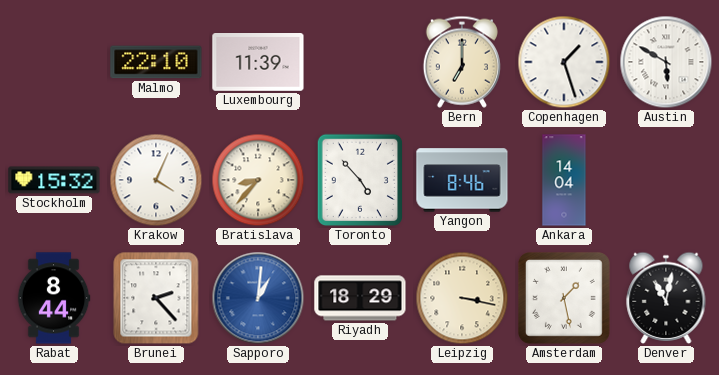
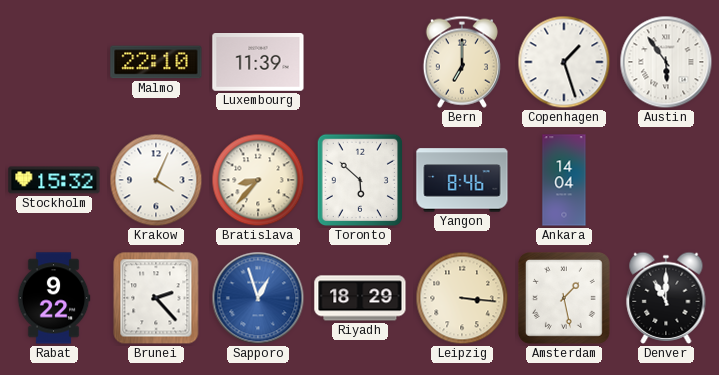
Austin: 5:50 -> 5:54
Toronto: 4:53 -> 5:52
Rabat: 8:44 -> 9:22
Sapporo: 1:01 -> 12:57
Leipzig: 3:17 -> 3:16
Denver: 11:02 -> 11:00
